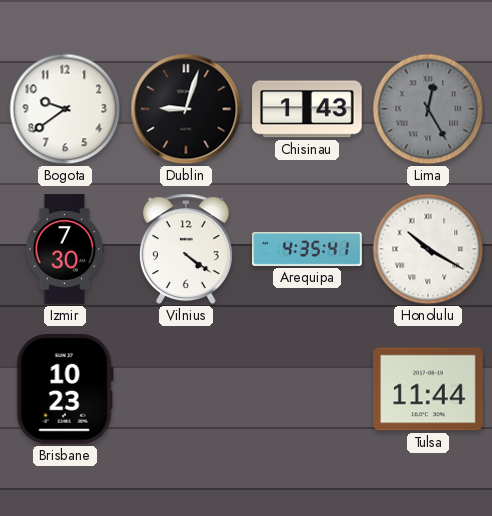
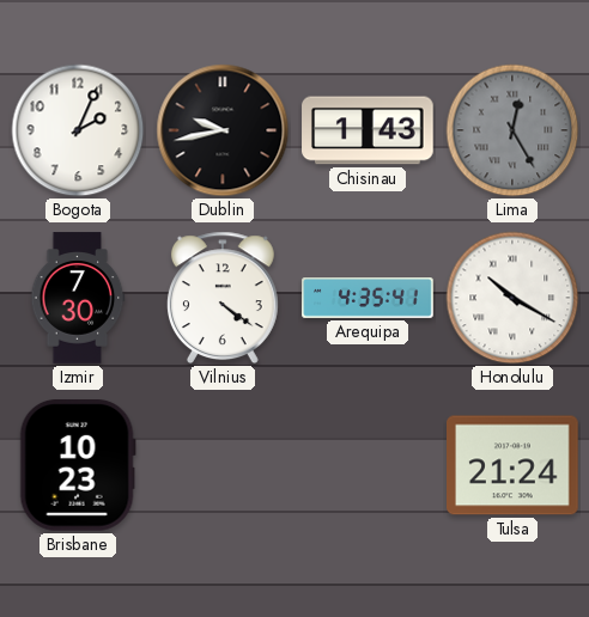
Bogota: 9:39 -> 2:04
Dublin: 9:03 -> 9:43
Tulsa: 11:44 -> 21:24
